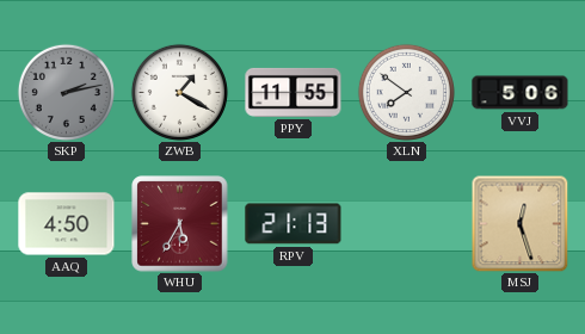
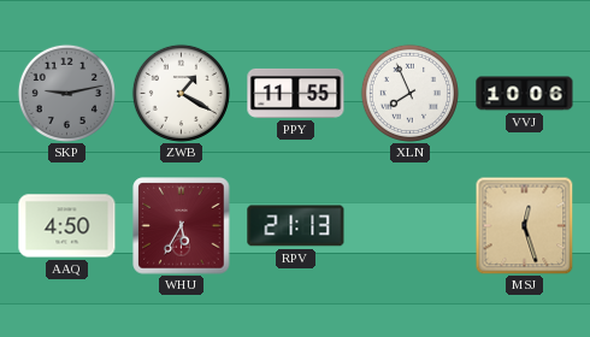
SKP: 2:13 -> 9:13
XLN: 7:51 -> 7:56
VVJ: 5:06 -> 10:06
